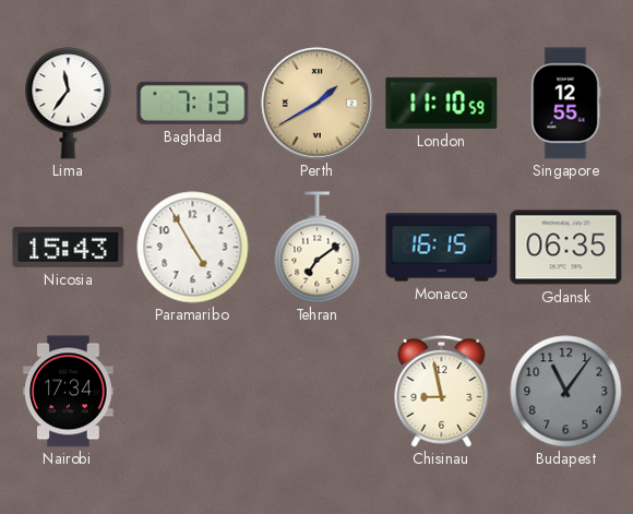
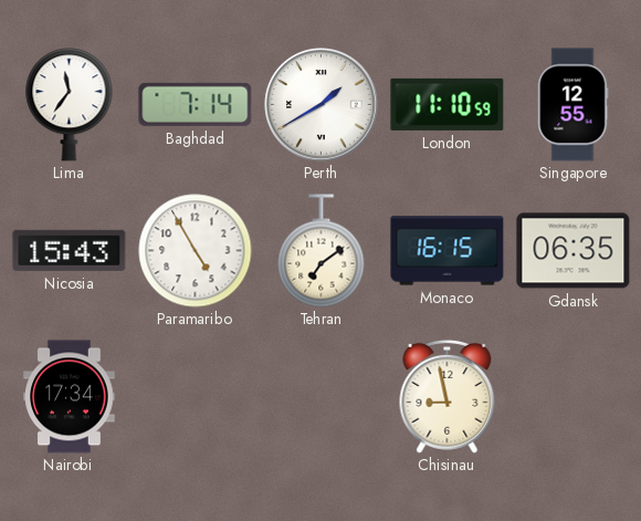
Baghdad: 7:13 -> 7:14
Perth dial: champagne -> white
Budapest: 11:06 -> none
